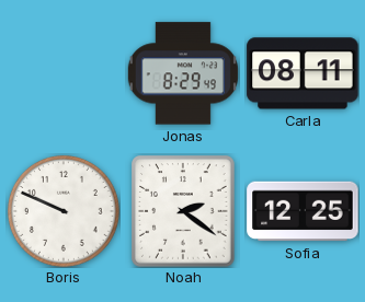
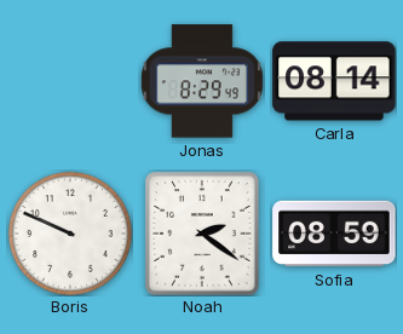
Carla: 08:11 -> 08:14
Sofia: 12:25 -> 08:59
